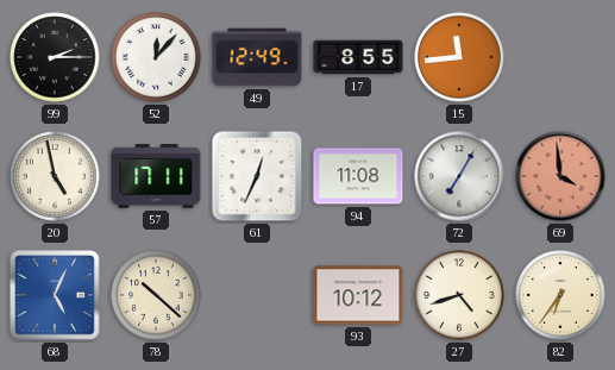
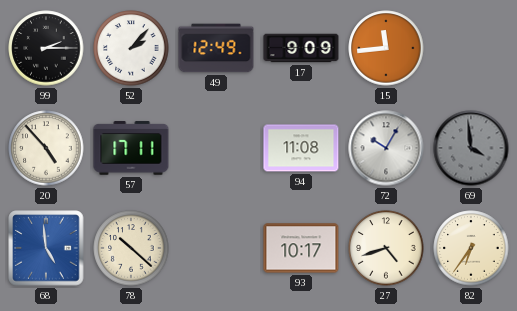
52: 12:07 -> 2:07
17: 8:55 -> 9:09
20: 4:58 -> 4:53
61: 12:34 -> none
72: 7:05 -> 10:05
69 dial: salmon -> grey
68: 5:04 -> 4:59
93: 10:12 -> 10:17
